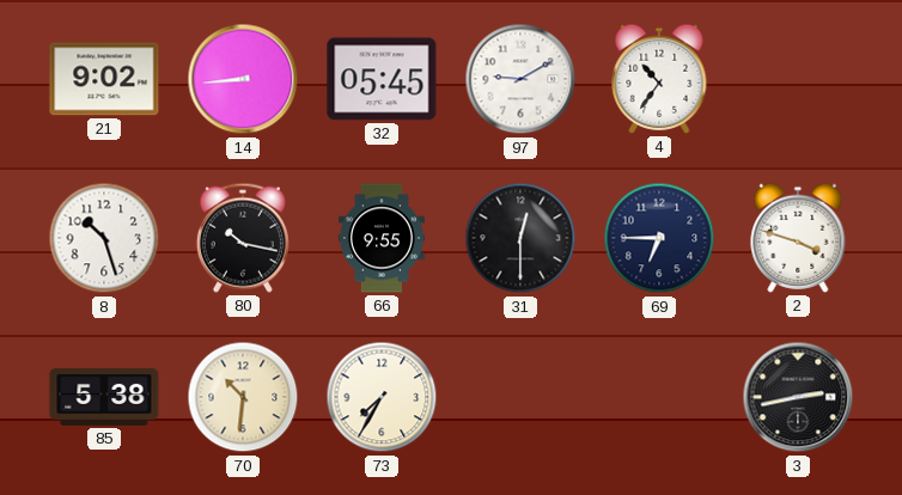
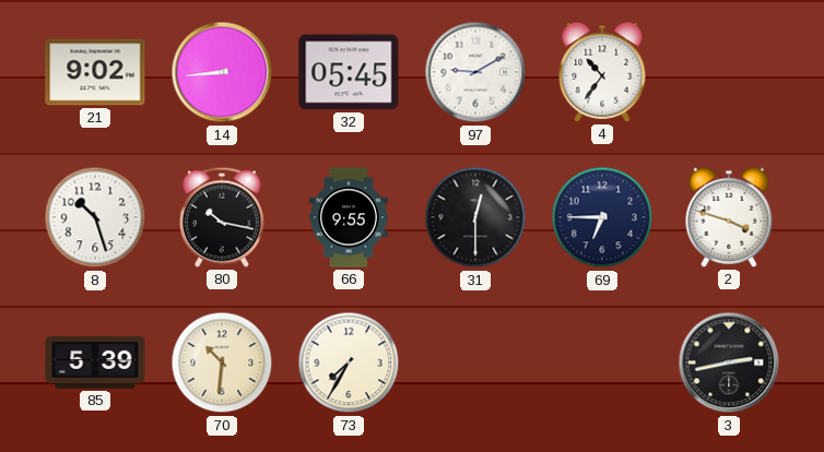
85: 5:38 -> 5:39
